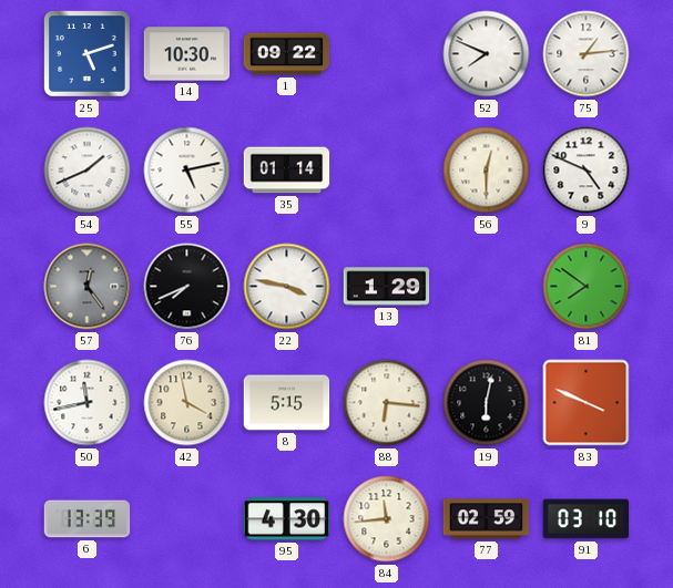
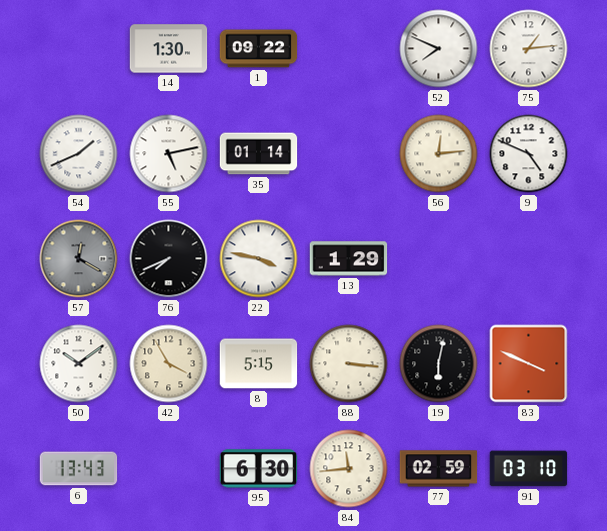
25: 5:12 -> none
14: 10:30 -> 1:30
56: 12:30 -> 12:14
57: 12:24 -> 12:20
81: 7:51 -> none
50: 11:43 -> 10:09
42: 3:58 -> 3:55
88: 6:16 -> 3:16
6: 13:39 -> 13:43
95: 4:30 -> 6:30
